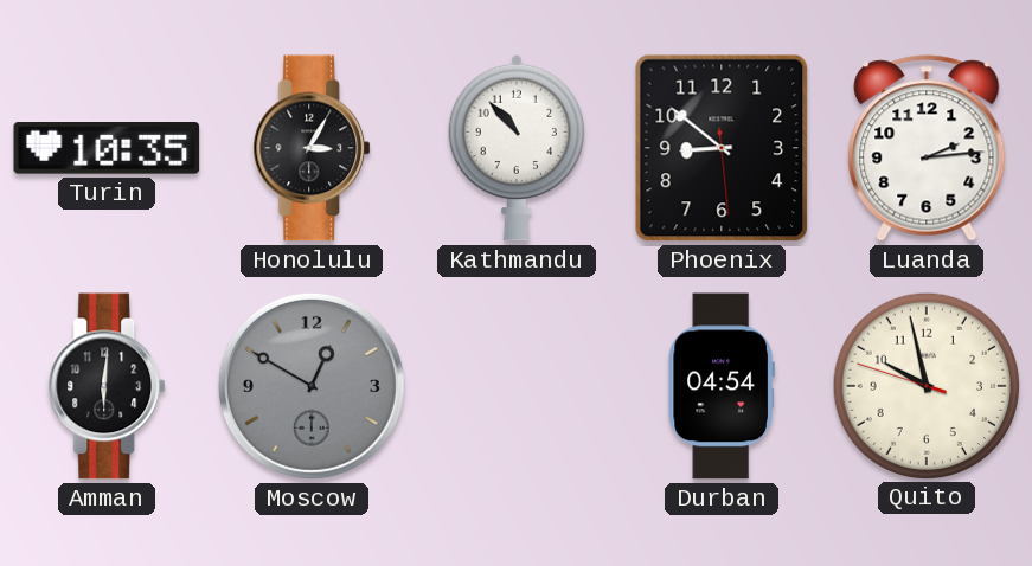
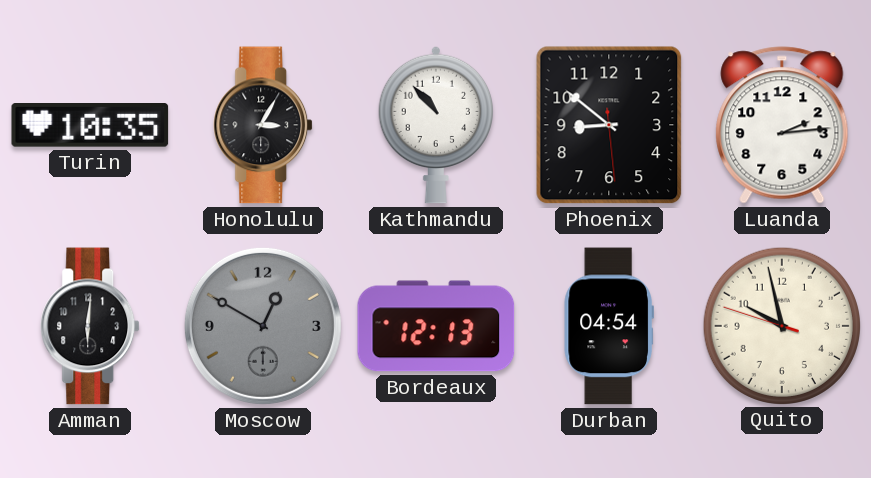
Bordeaux: none -> 12:13
